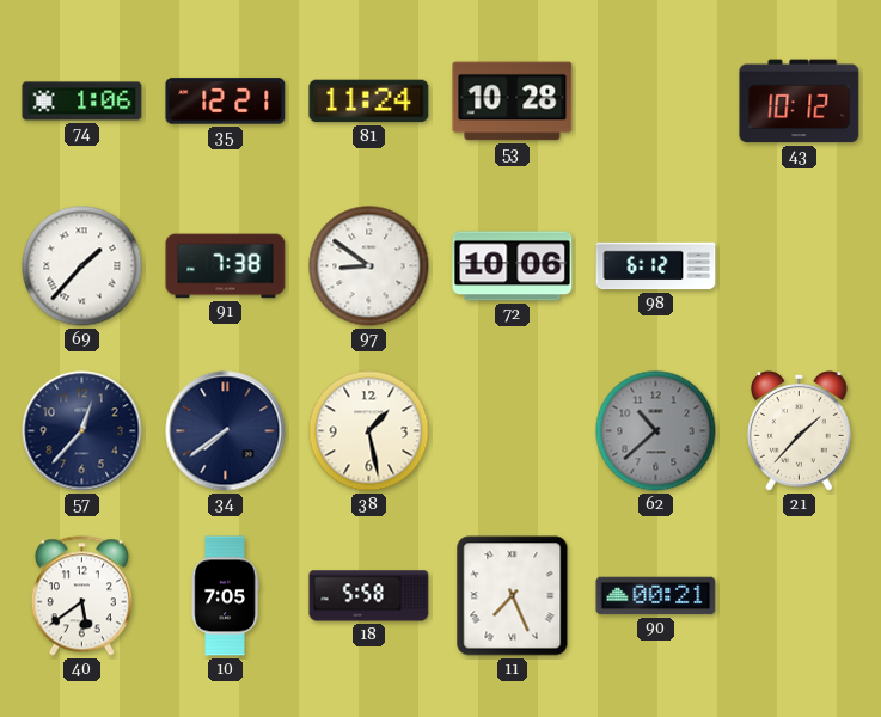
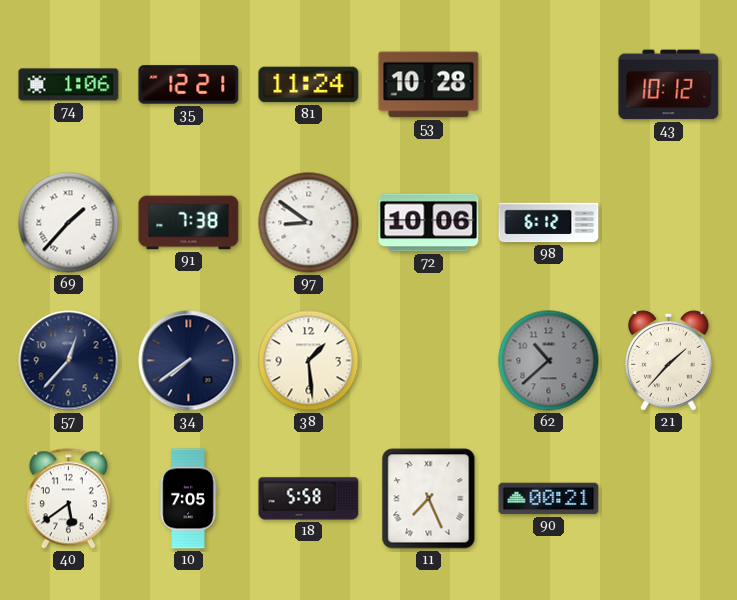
38: 1:28 -> 1:29
